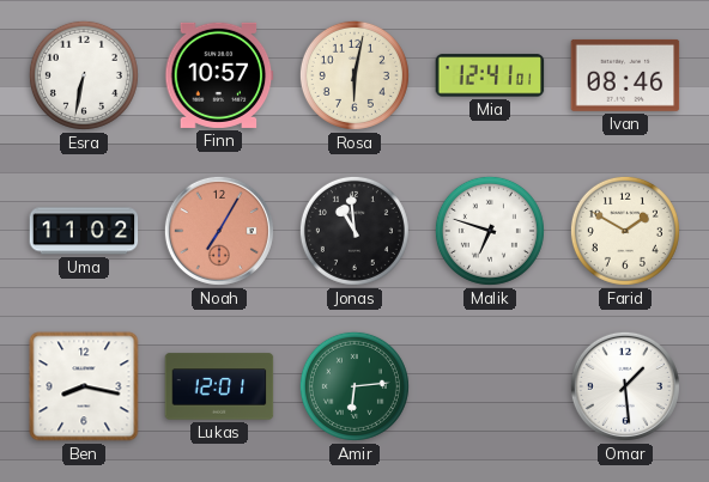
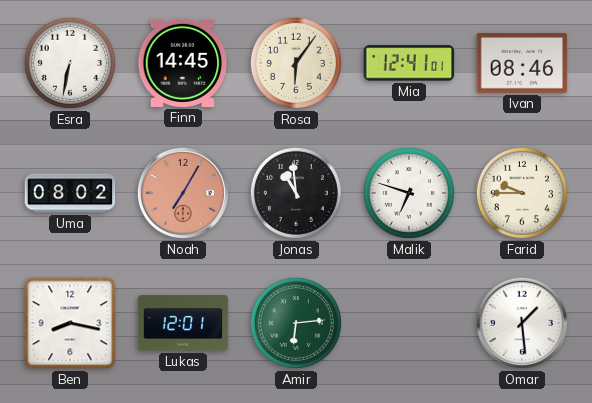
Finn: 10:57 -> 14:45
Rosa: 6:02 -> 6:06
Uma: 11:02 -> 08:02
Farid: 1:50 -> 9:45
